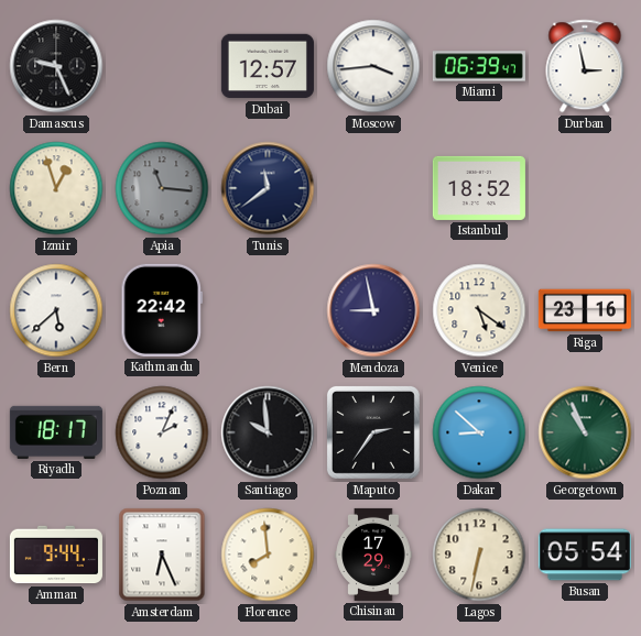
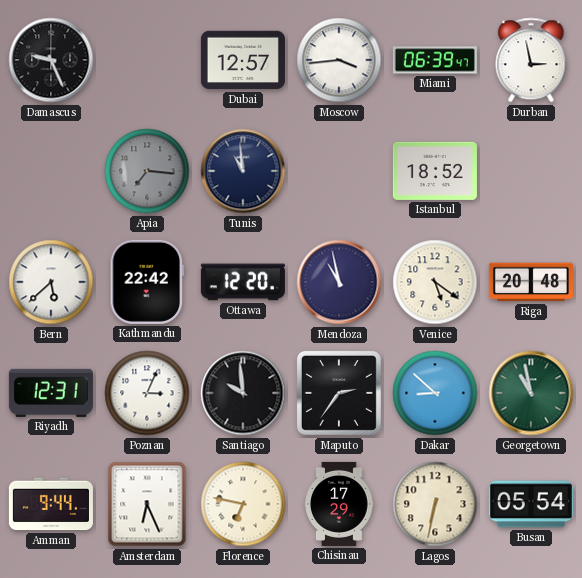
Izmir: 12:57 -> none
Apia: 11:16 -> 7:16
Tunis: 11:39 -> 10:59
Ottawa: none -> 12:20
Mendoza: 8:58 -> 10:58
Riga: 23:16 -> 20:48
Riyadh: 18:17 -> 12:31
Poznan: 2:04 -> 3:04
Georgetown: 10:56 -> 10:58
Florence: 7:59 -> 6:47
